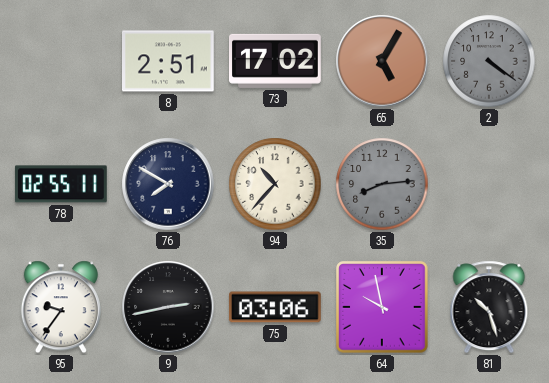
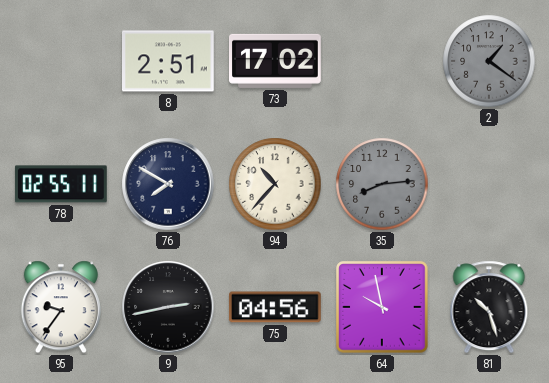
65: 5:05 -> none
2: 4:21 -> 1:21
75: 03:06 -> 04:56
